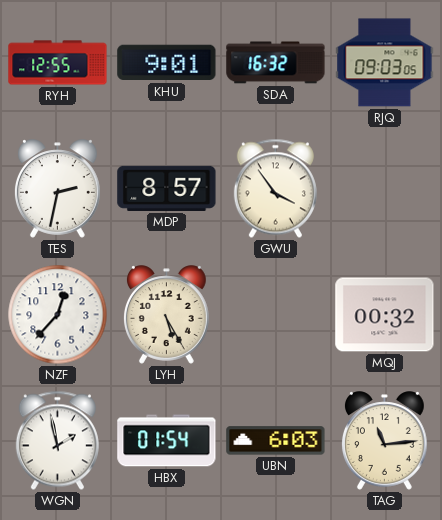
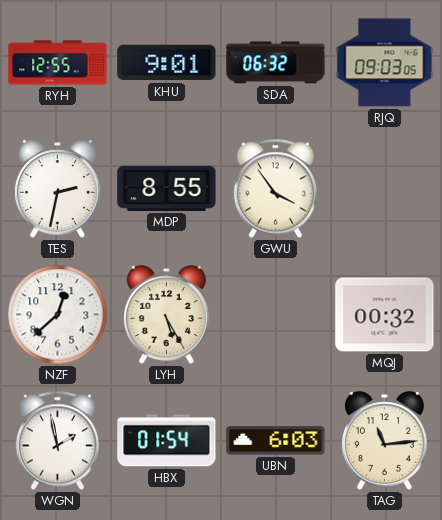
SDA: 16:32 -> 06:32
MDP: 8:57 -> 8:55
NZF: 12:37 -> 12:38
